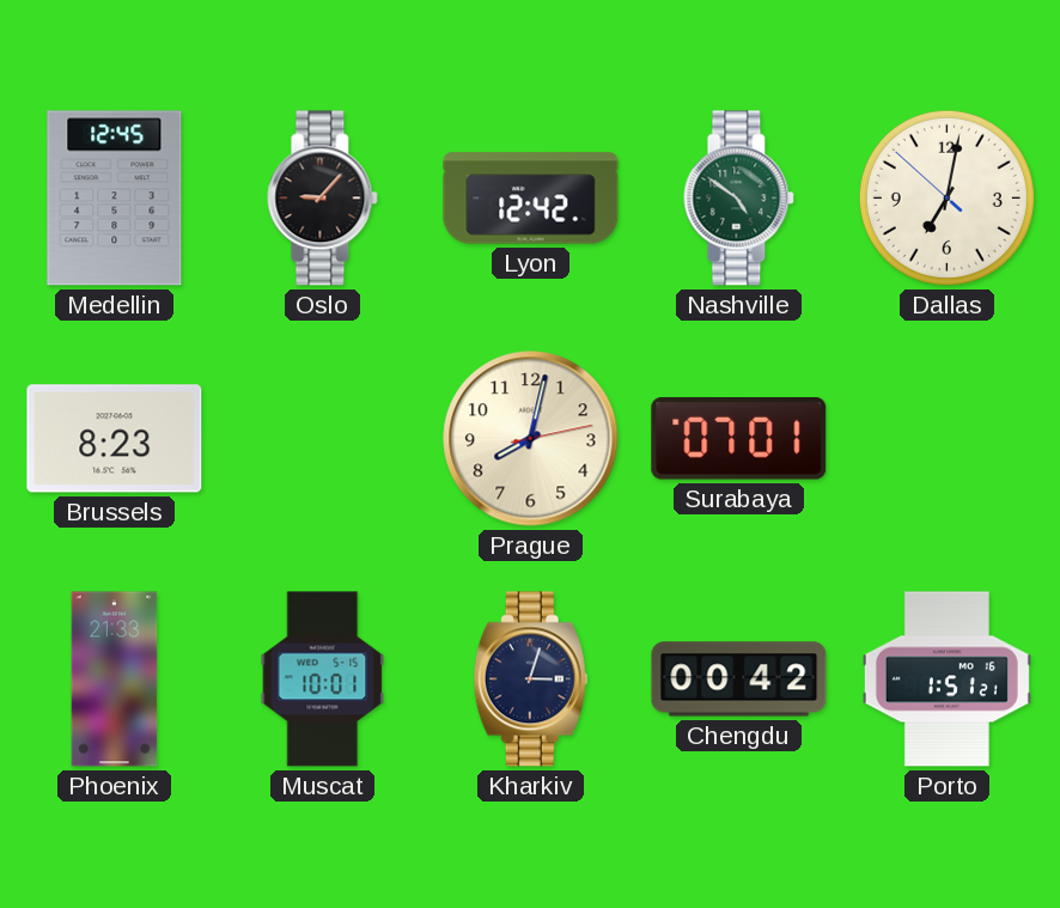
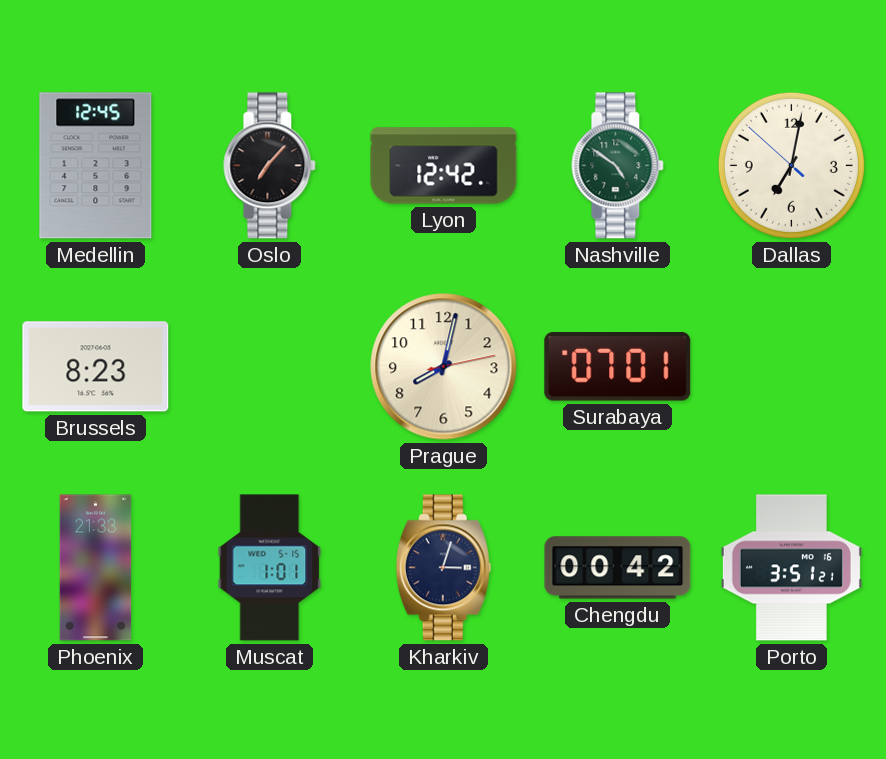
Oslo: 9:07 -> 7:07
Muscat: 10:01 -> 1:01
Porto: 1:51 -> 3:51
